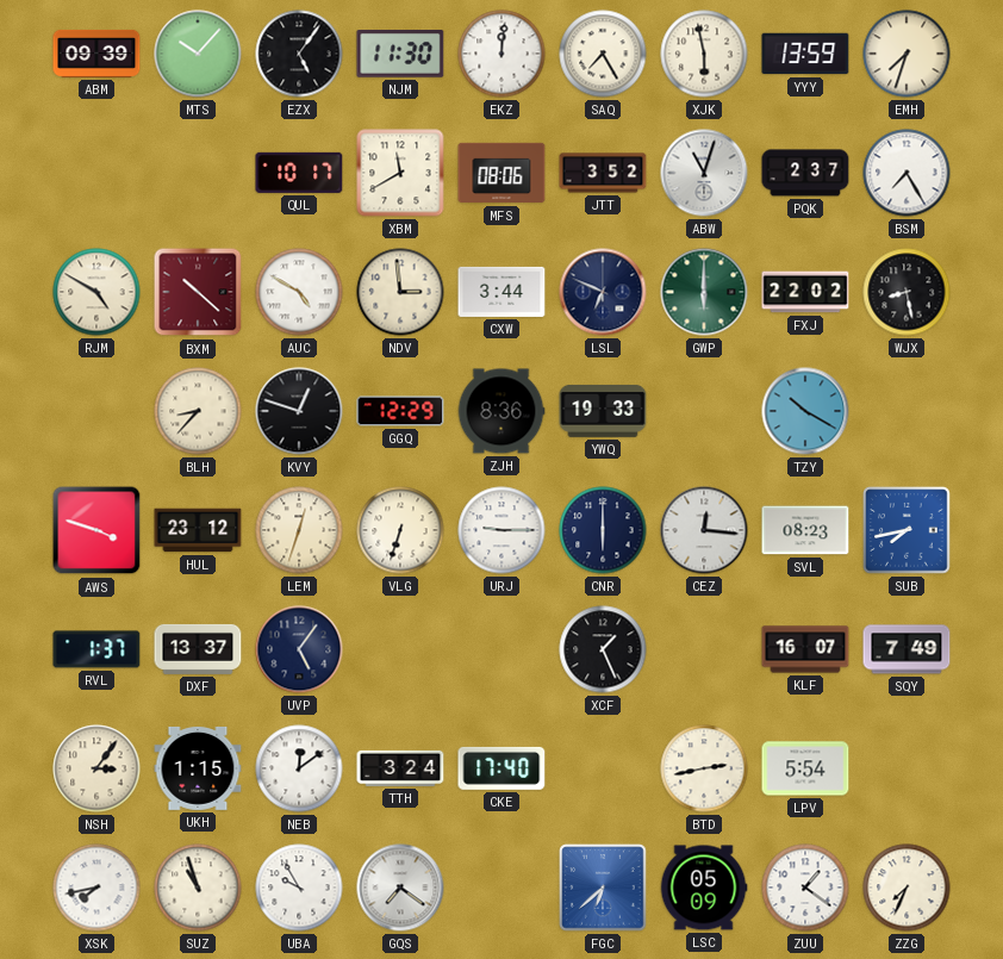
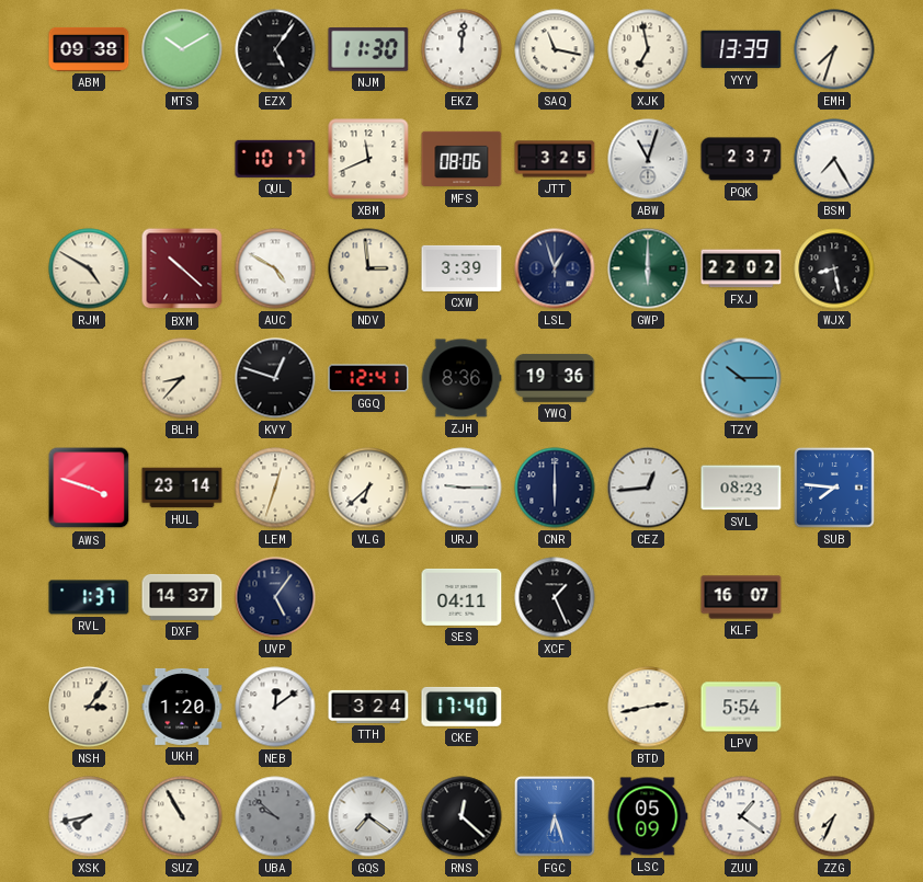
ABM: 09:39 -> 09:38
MTS: 10:07 -> 10:10
SAQ: 7:25 -> 11:17
XJK: 5:58 -> 6:58
YYY: 13:59 -> 13:39
XBM: 11:40 -> 11:41
JTT: 3:52 -> 3:25
CXW: 3:44 -> 3:39
LSL: 6:49 -> 12:57
GGQ: 12:29 -> 12:41
YWQ: 19:33 -> 19:36
TZY: 10:20 -> 10:15
HUL: 23:12 -> 23:14
VLG: 6:33 -> 6:38
CEZ: 12:16 -> 12:44
SUB: 7:43 -> 7:46
DXF: 13:37 -> 14:37
SES: none -> 04:11
SQY: 7:49 -> none
UKH: 1:15 -> 1:20
SUZ: 10:57 -> 10:55
UBA: 9:55 -> 9:52
UBA dial: white -> grey
RNS: none -> 12:22
FGC: 6:38 -> 6:27
